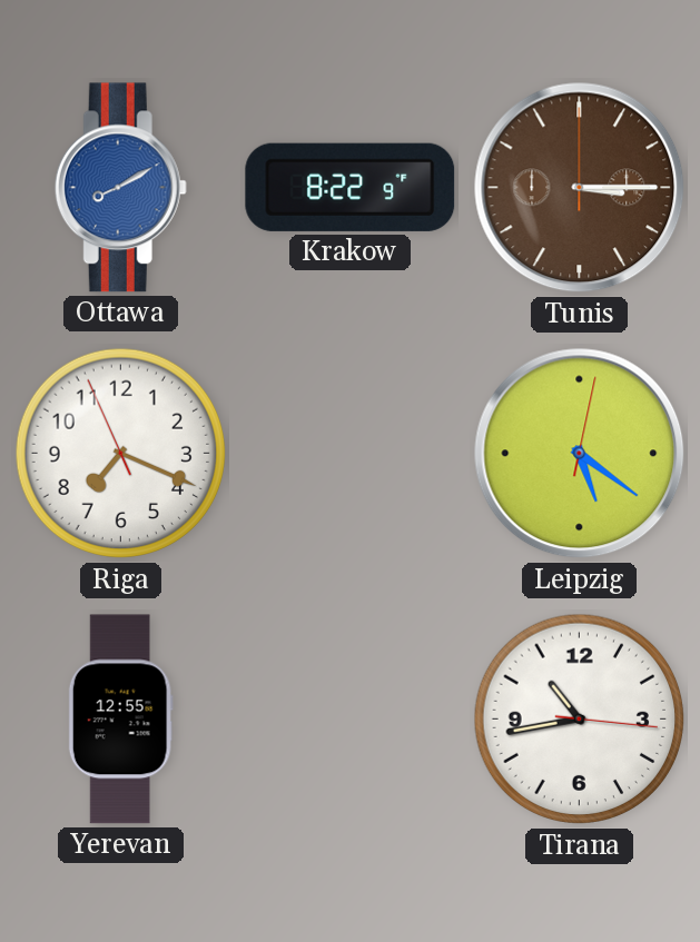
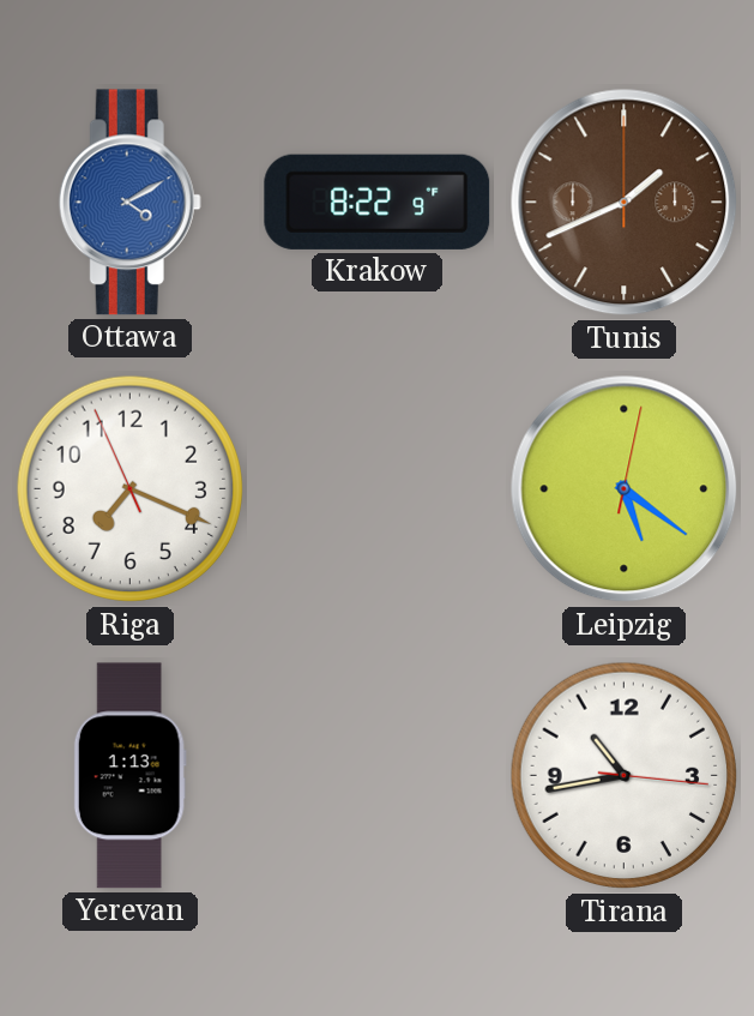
Ottawa: 8:10 -> 4:10
Tunis: 3:15 -> 1:41
Yerevan: 12:55 -> 1:13
